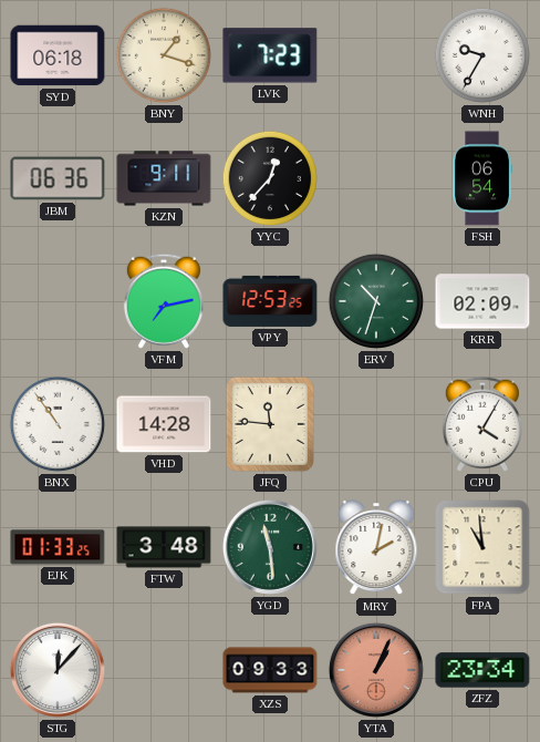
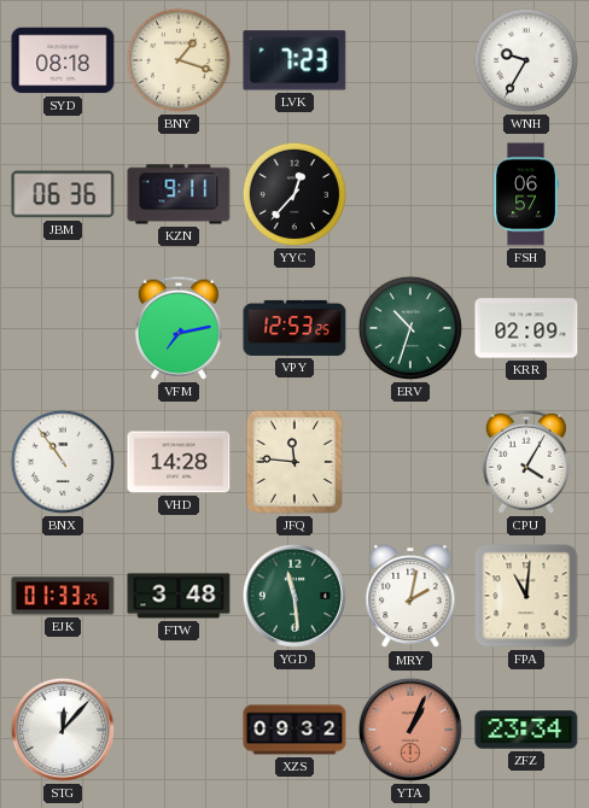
SYD: 06:18 -> 08:18
FSH: 06:54 -> 06:57
FPA: 10:59 -> 11:01
XZS: 09:33 -> 09:32
